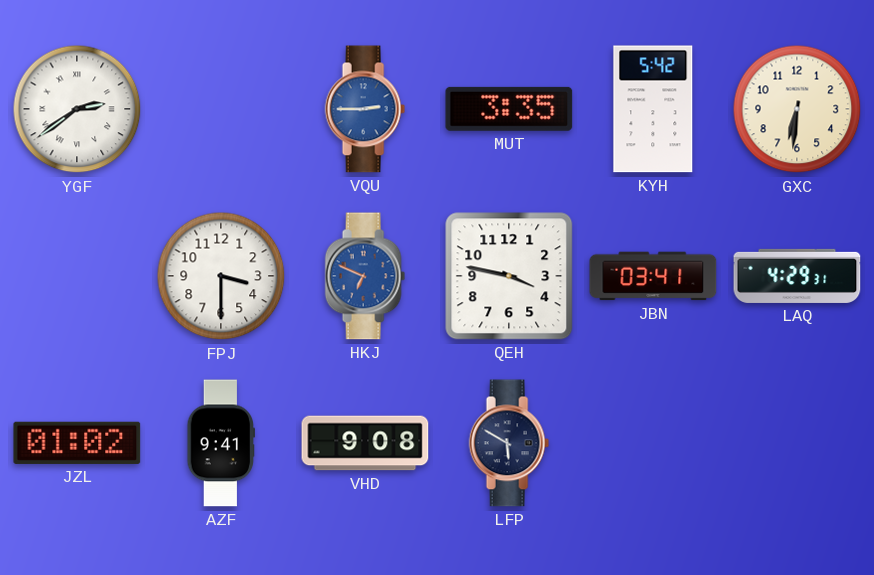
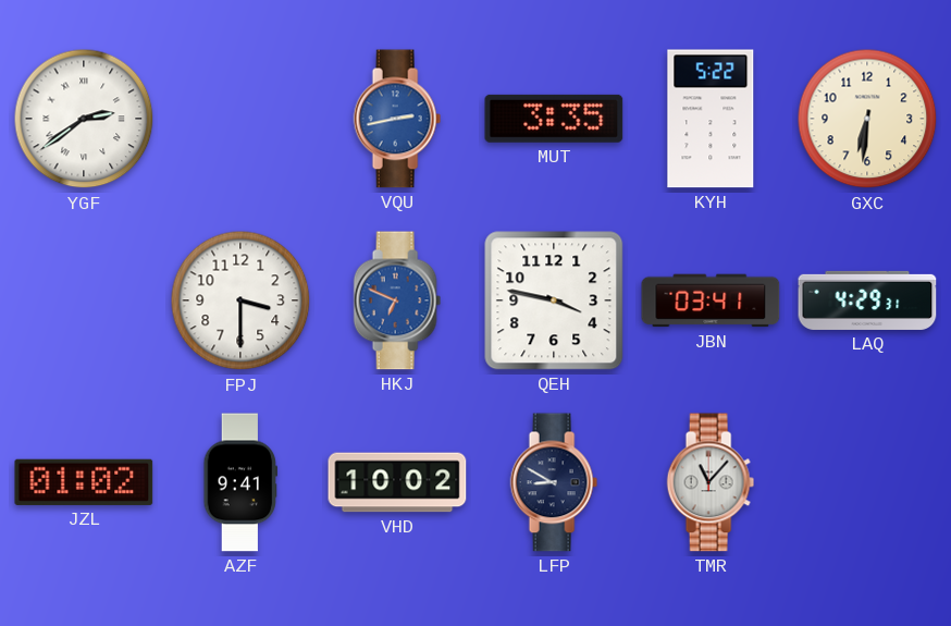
VQU: 2:45 -> 2:43
KYH: 5:42 -> 5:22
VHD: 9:08 -> 10:02
LFP: 5:50 -> 8:50
TMR: none -> 11:07
